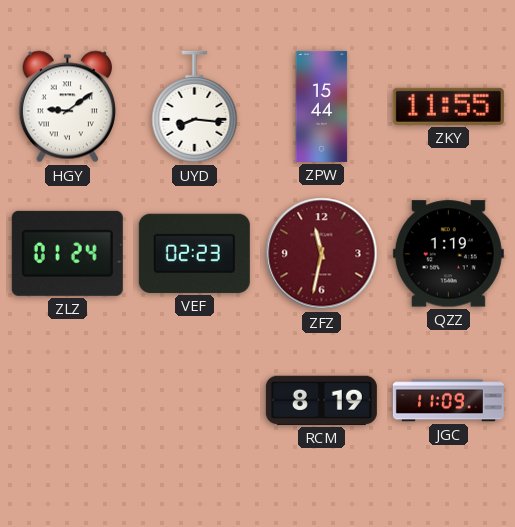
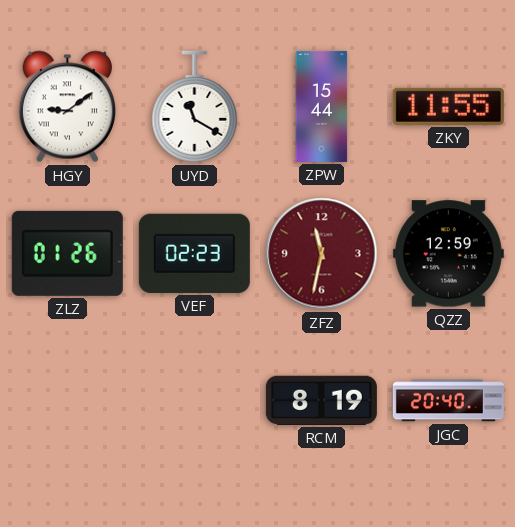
UYD: 8:16 -> 11:20
ZLZ: 01:24 -> 01:26
QZZ: 1:19 -> 12:59
JGC: 11:09 -> 20:40
